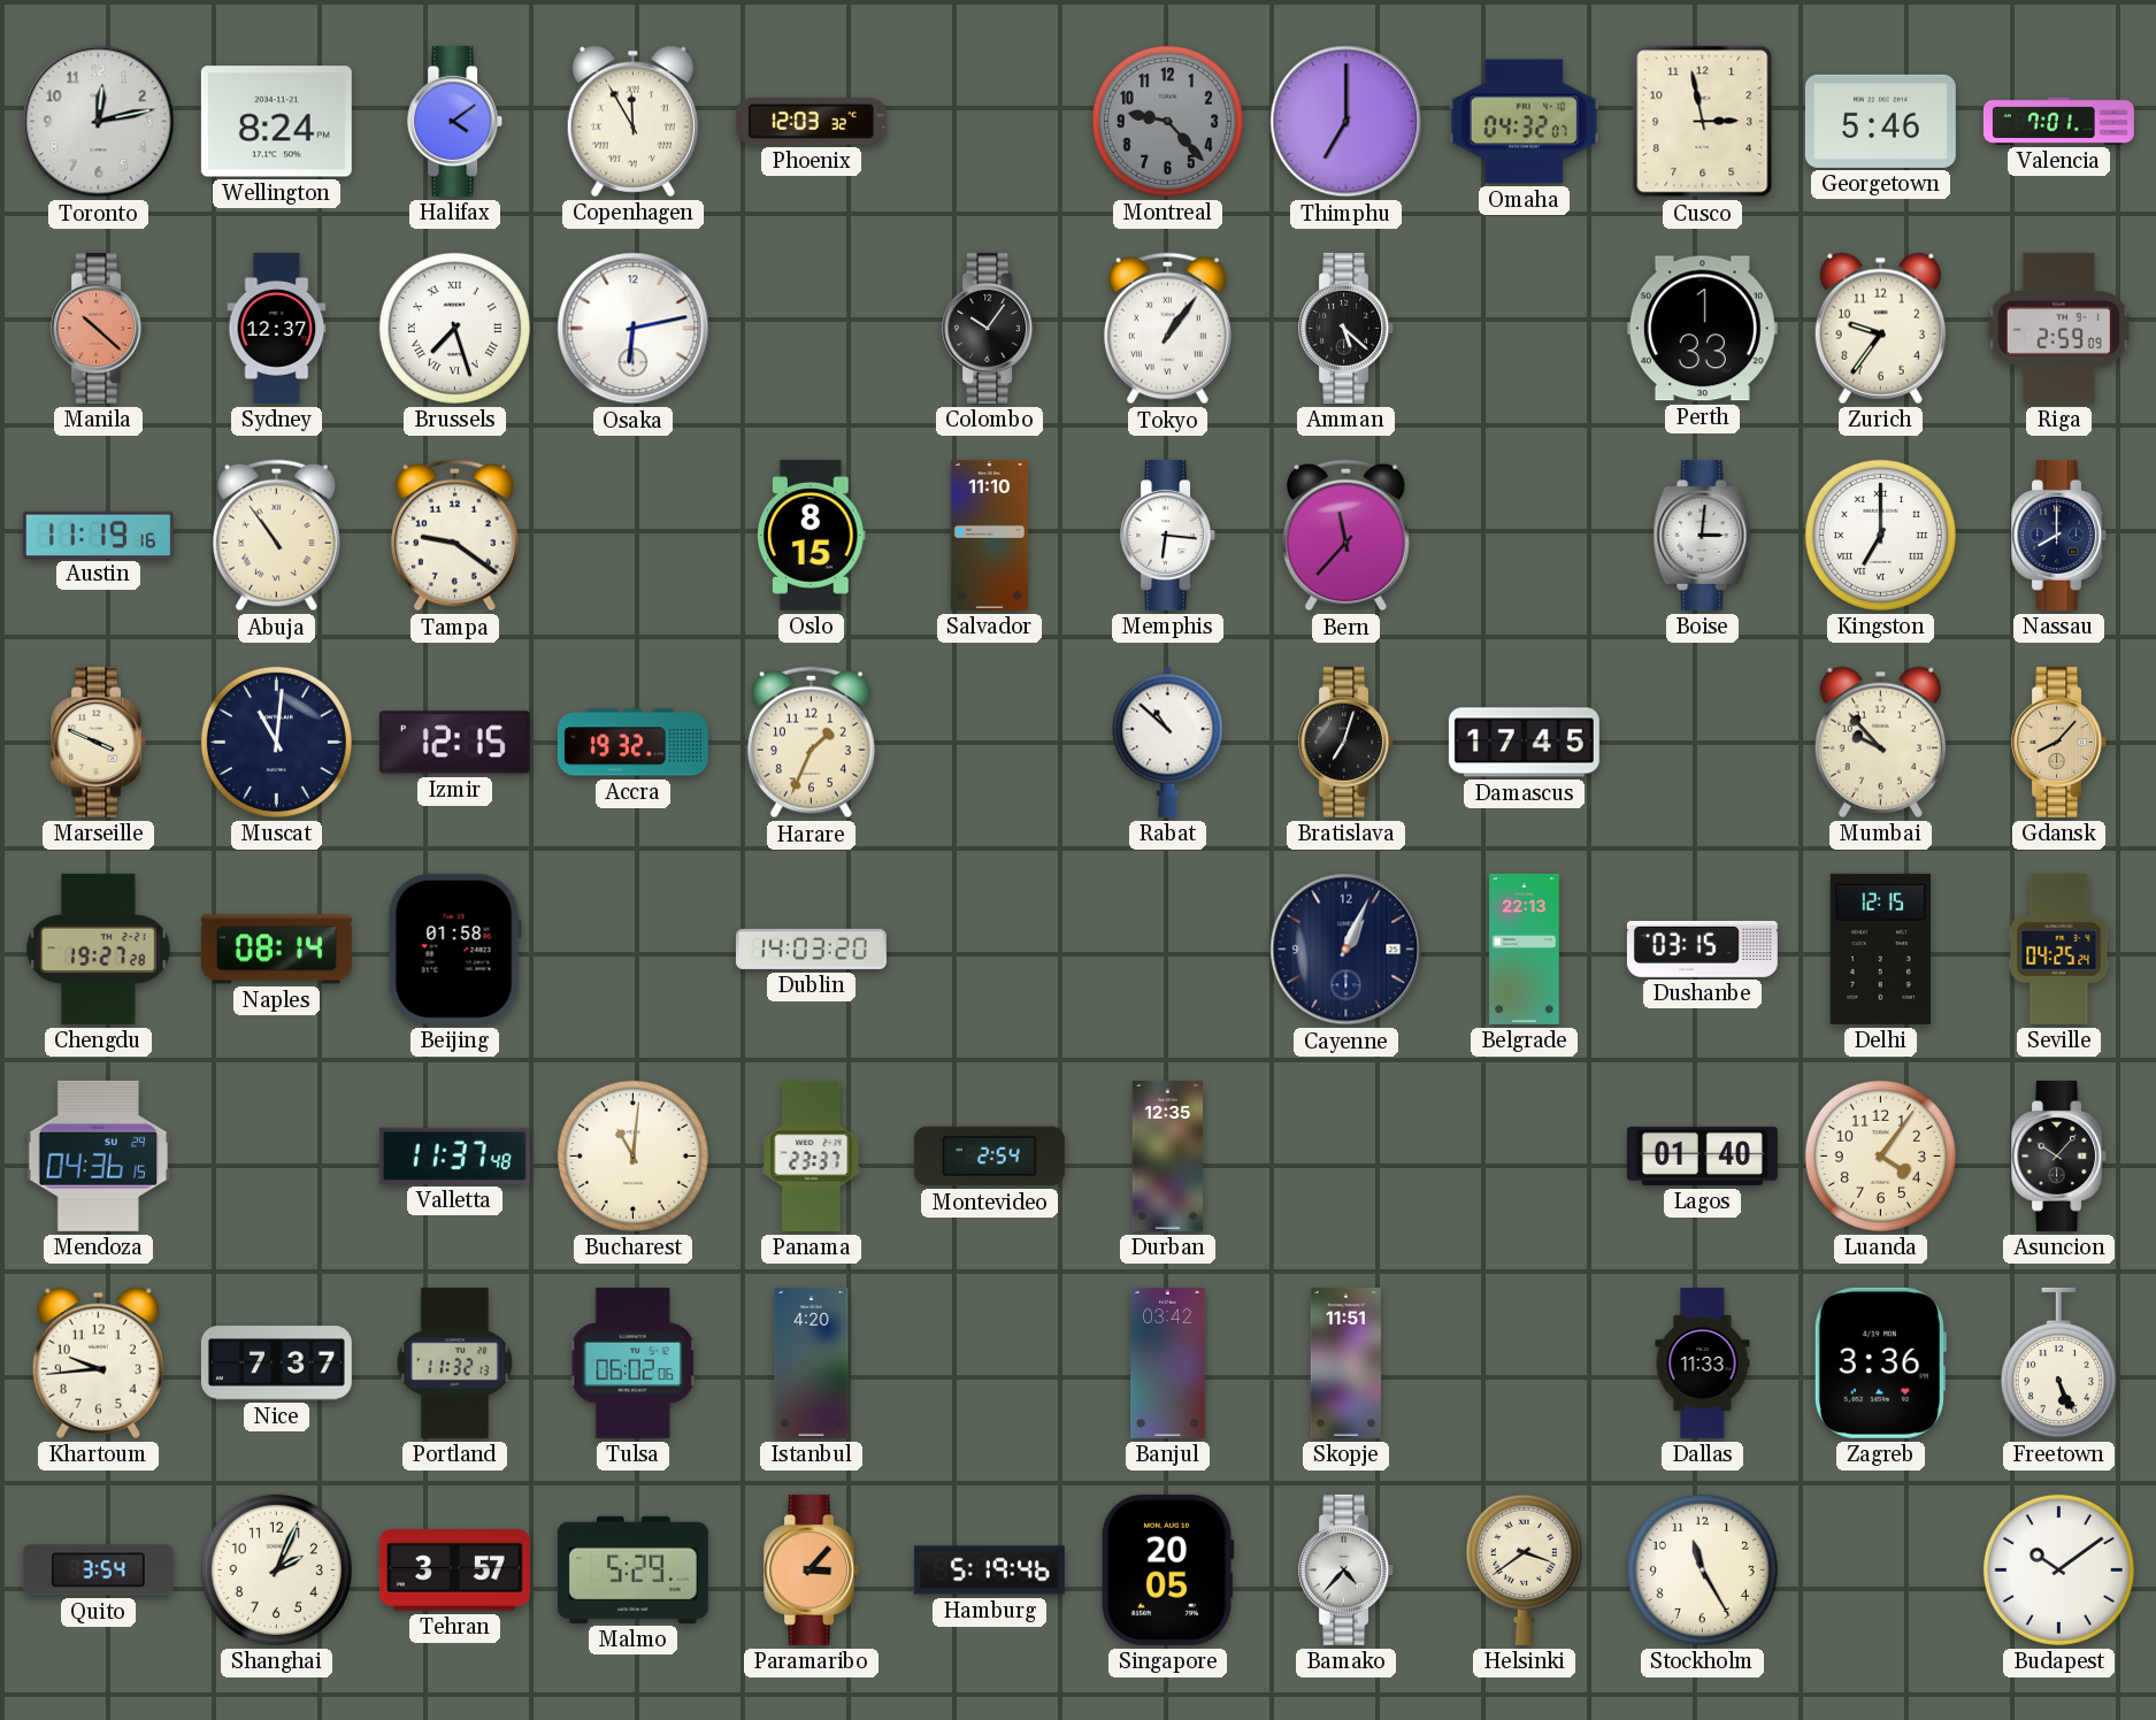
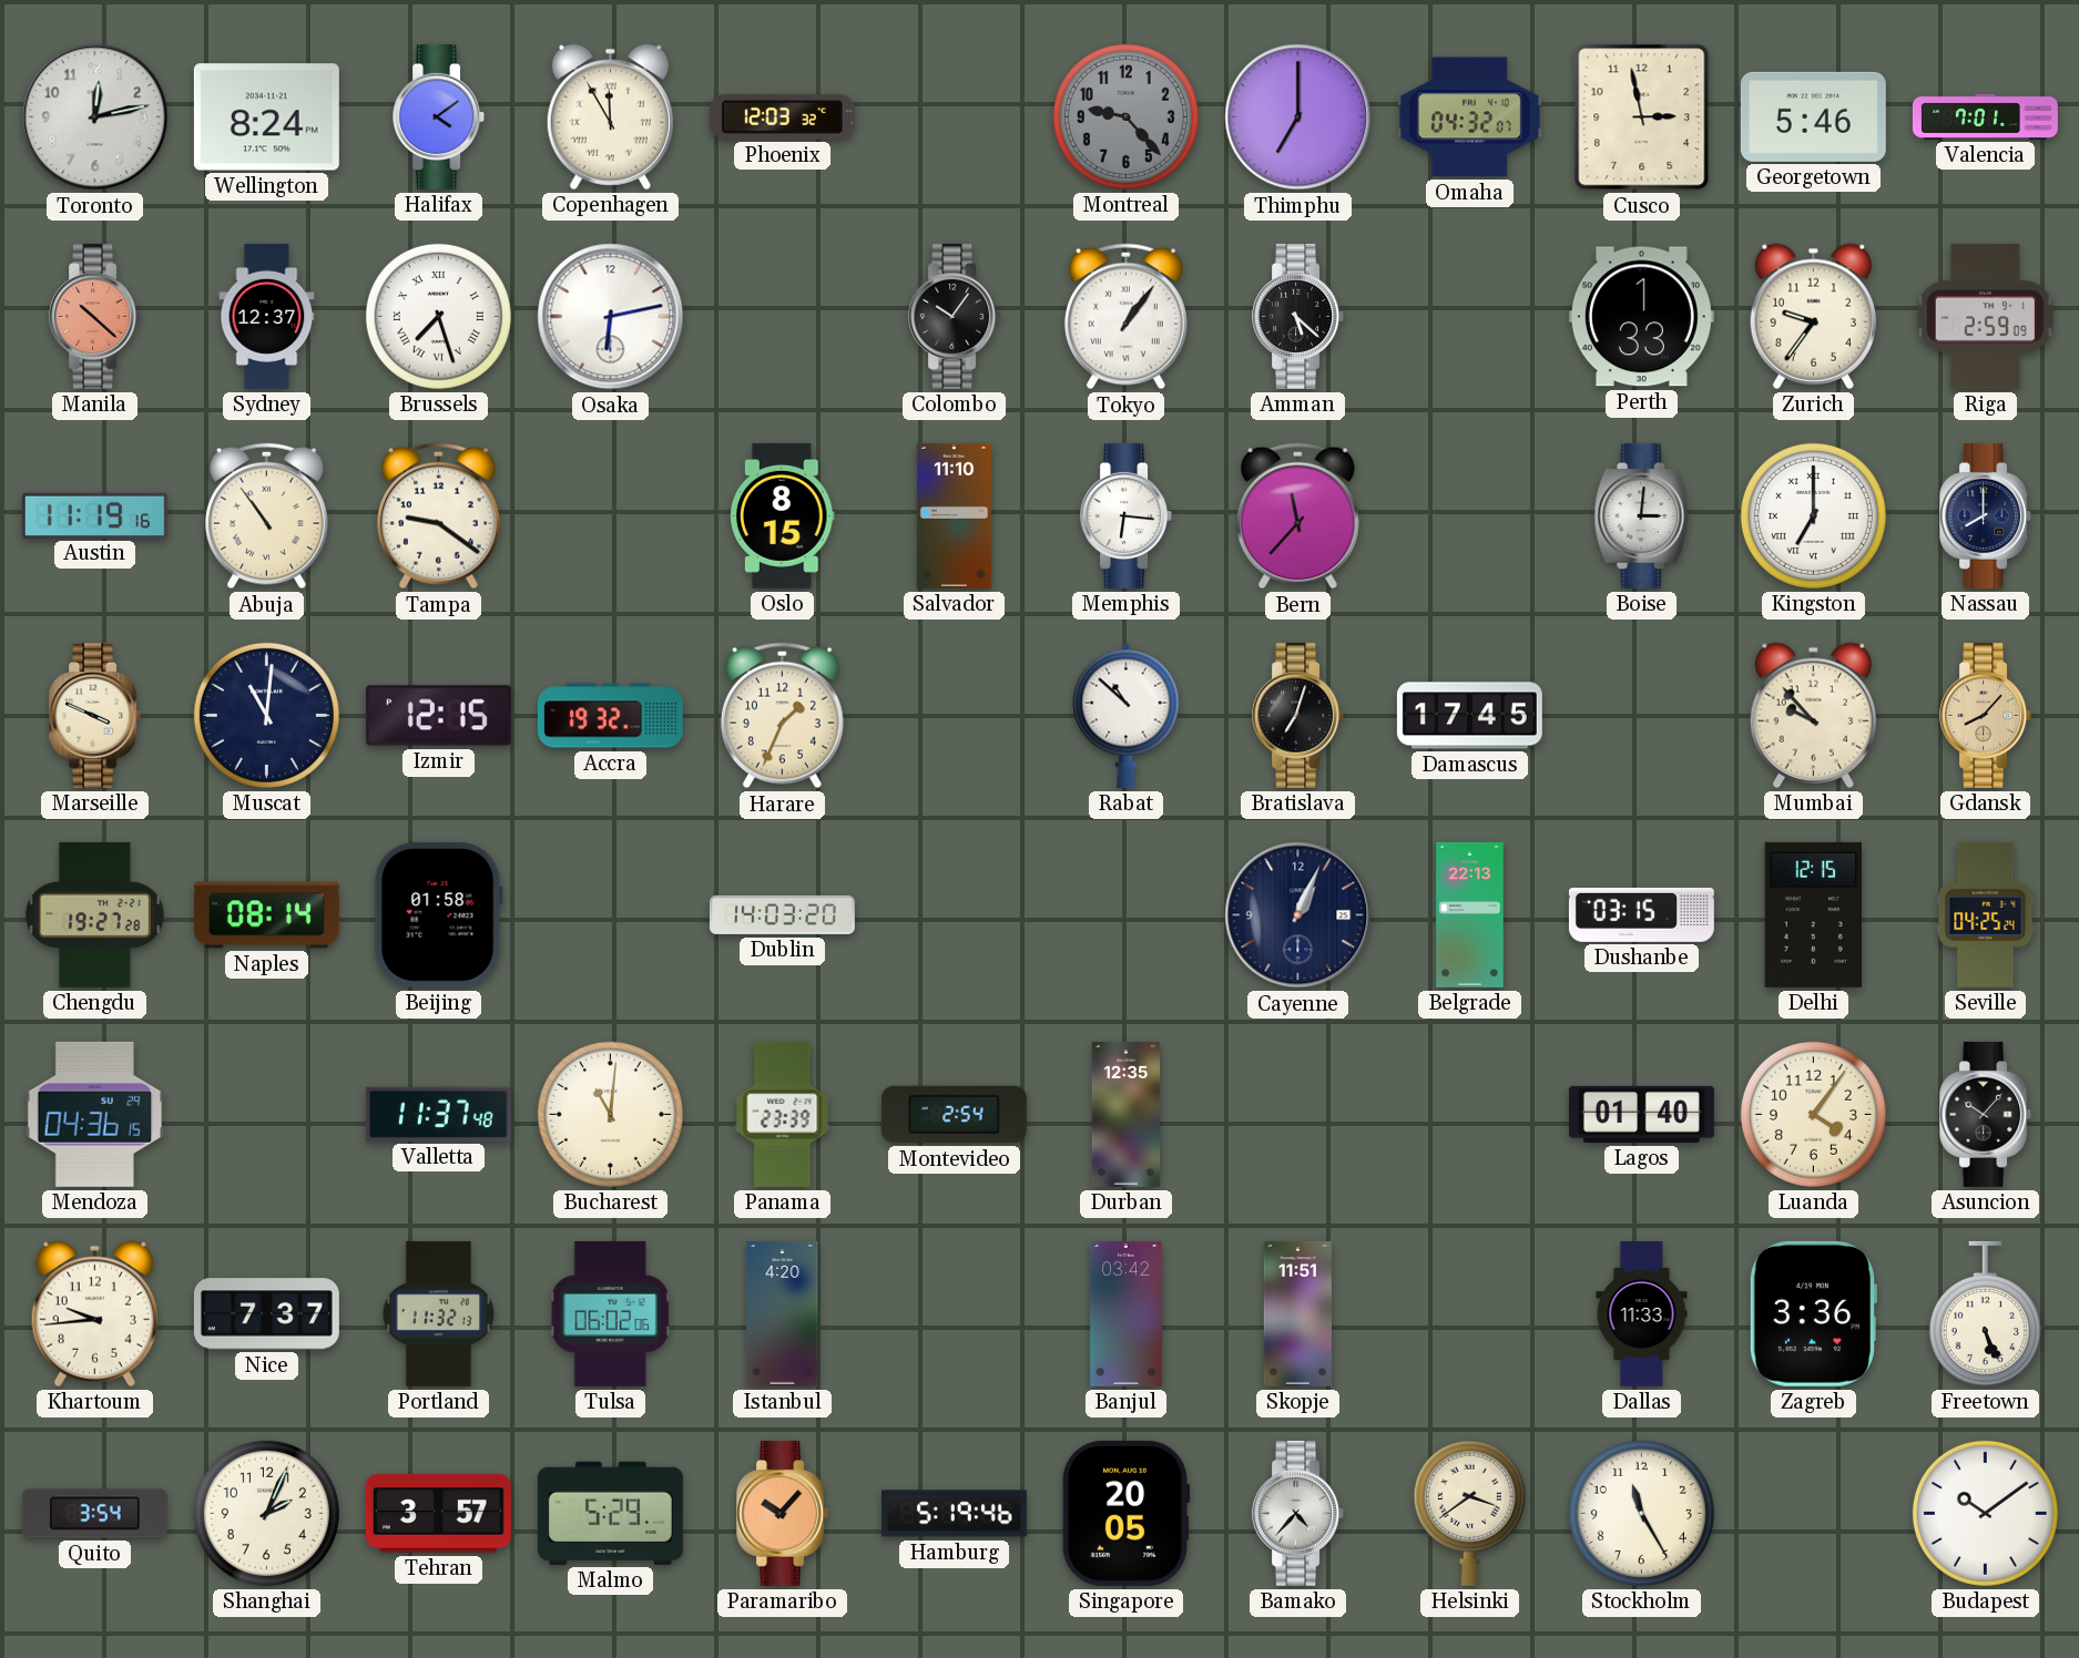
Panama: 23:37 -> 23:39
Paramaribo: 3:07 -> 10:07
